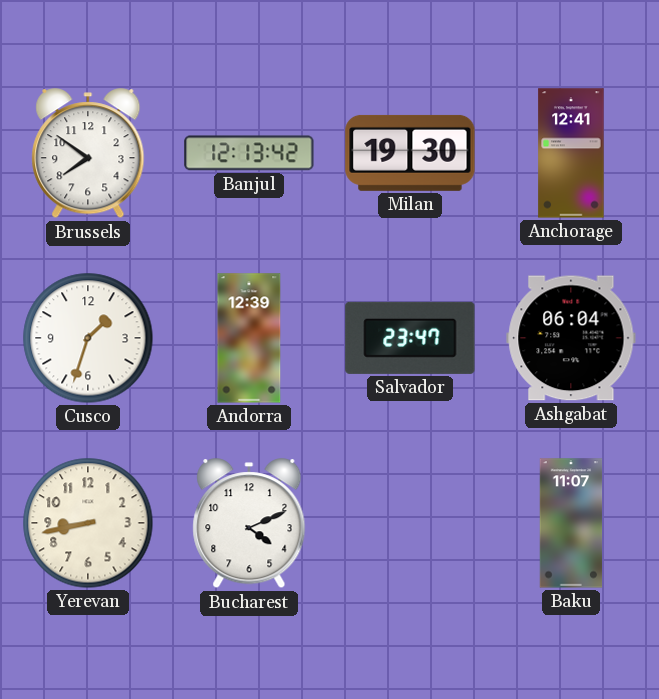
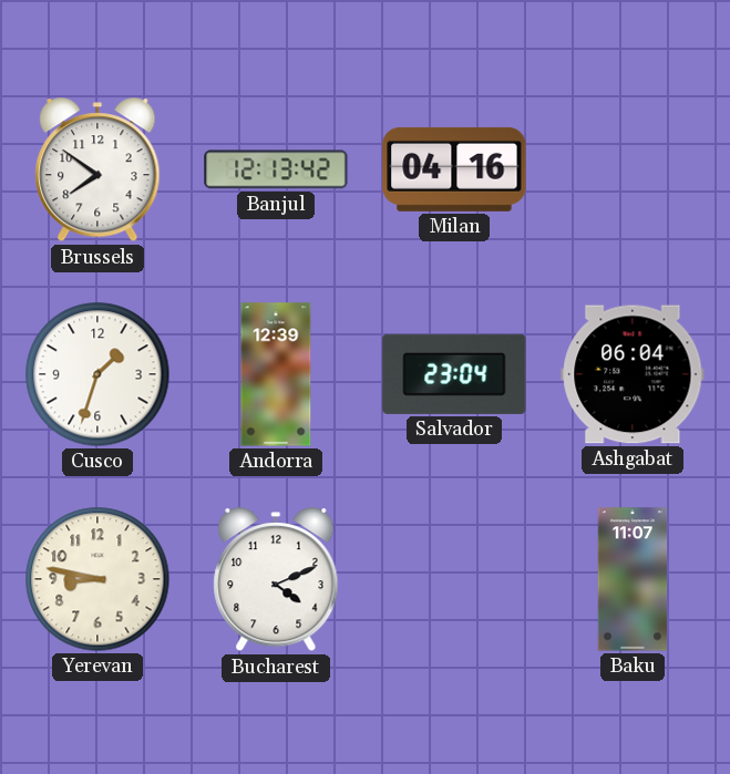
Milan: 19:30 -> 04:16
Anchorage: 12:41 -> none
Salvador: 23:47 -> 23:04
Yerevan: 8:43 -> 8:47
